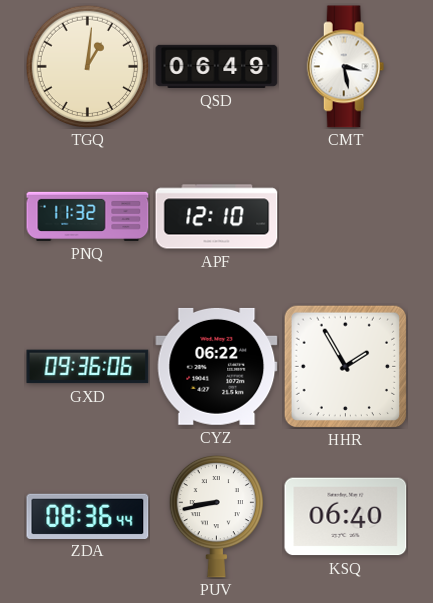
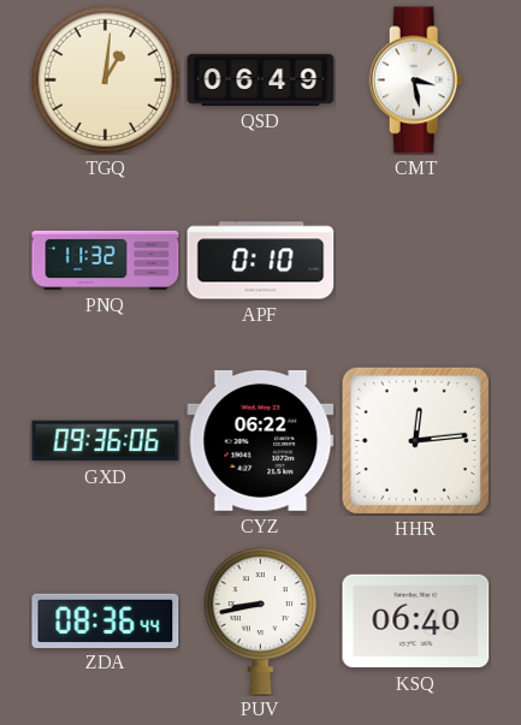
APF: 12:10 -> 0:10
HHR: 1:55 -> 12:14
